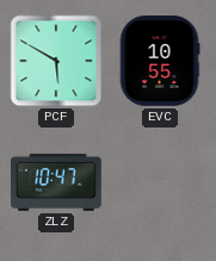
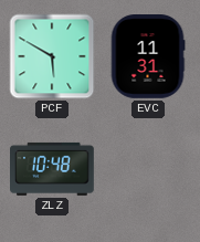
EVC: 10:55 -> 11:31
ZLZ: 10:47 -> 10:48
